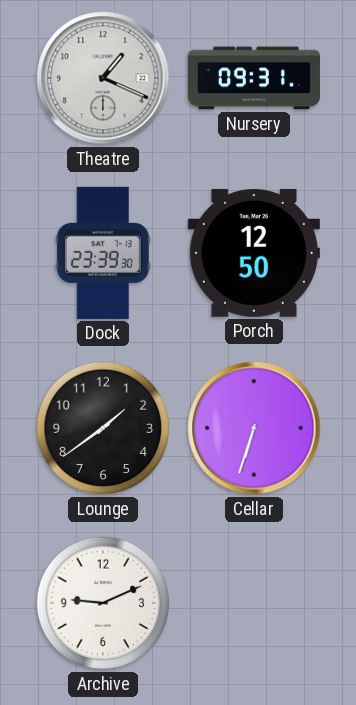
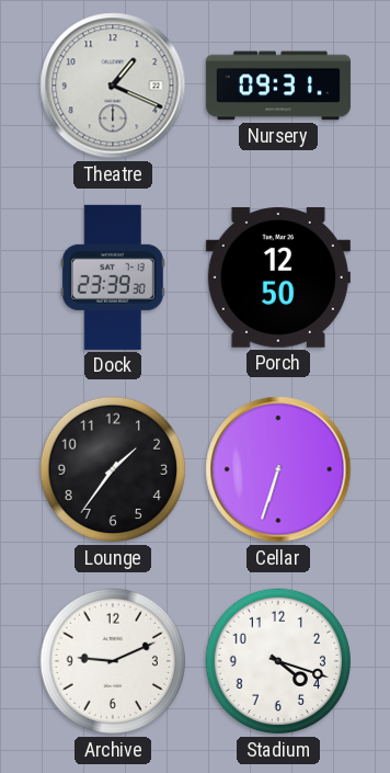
Lounge: 1:39 -> 1:36
Stadium: none -> 4:18
